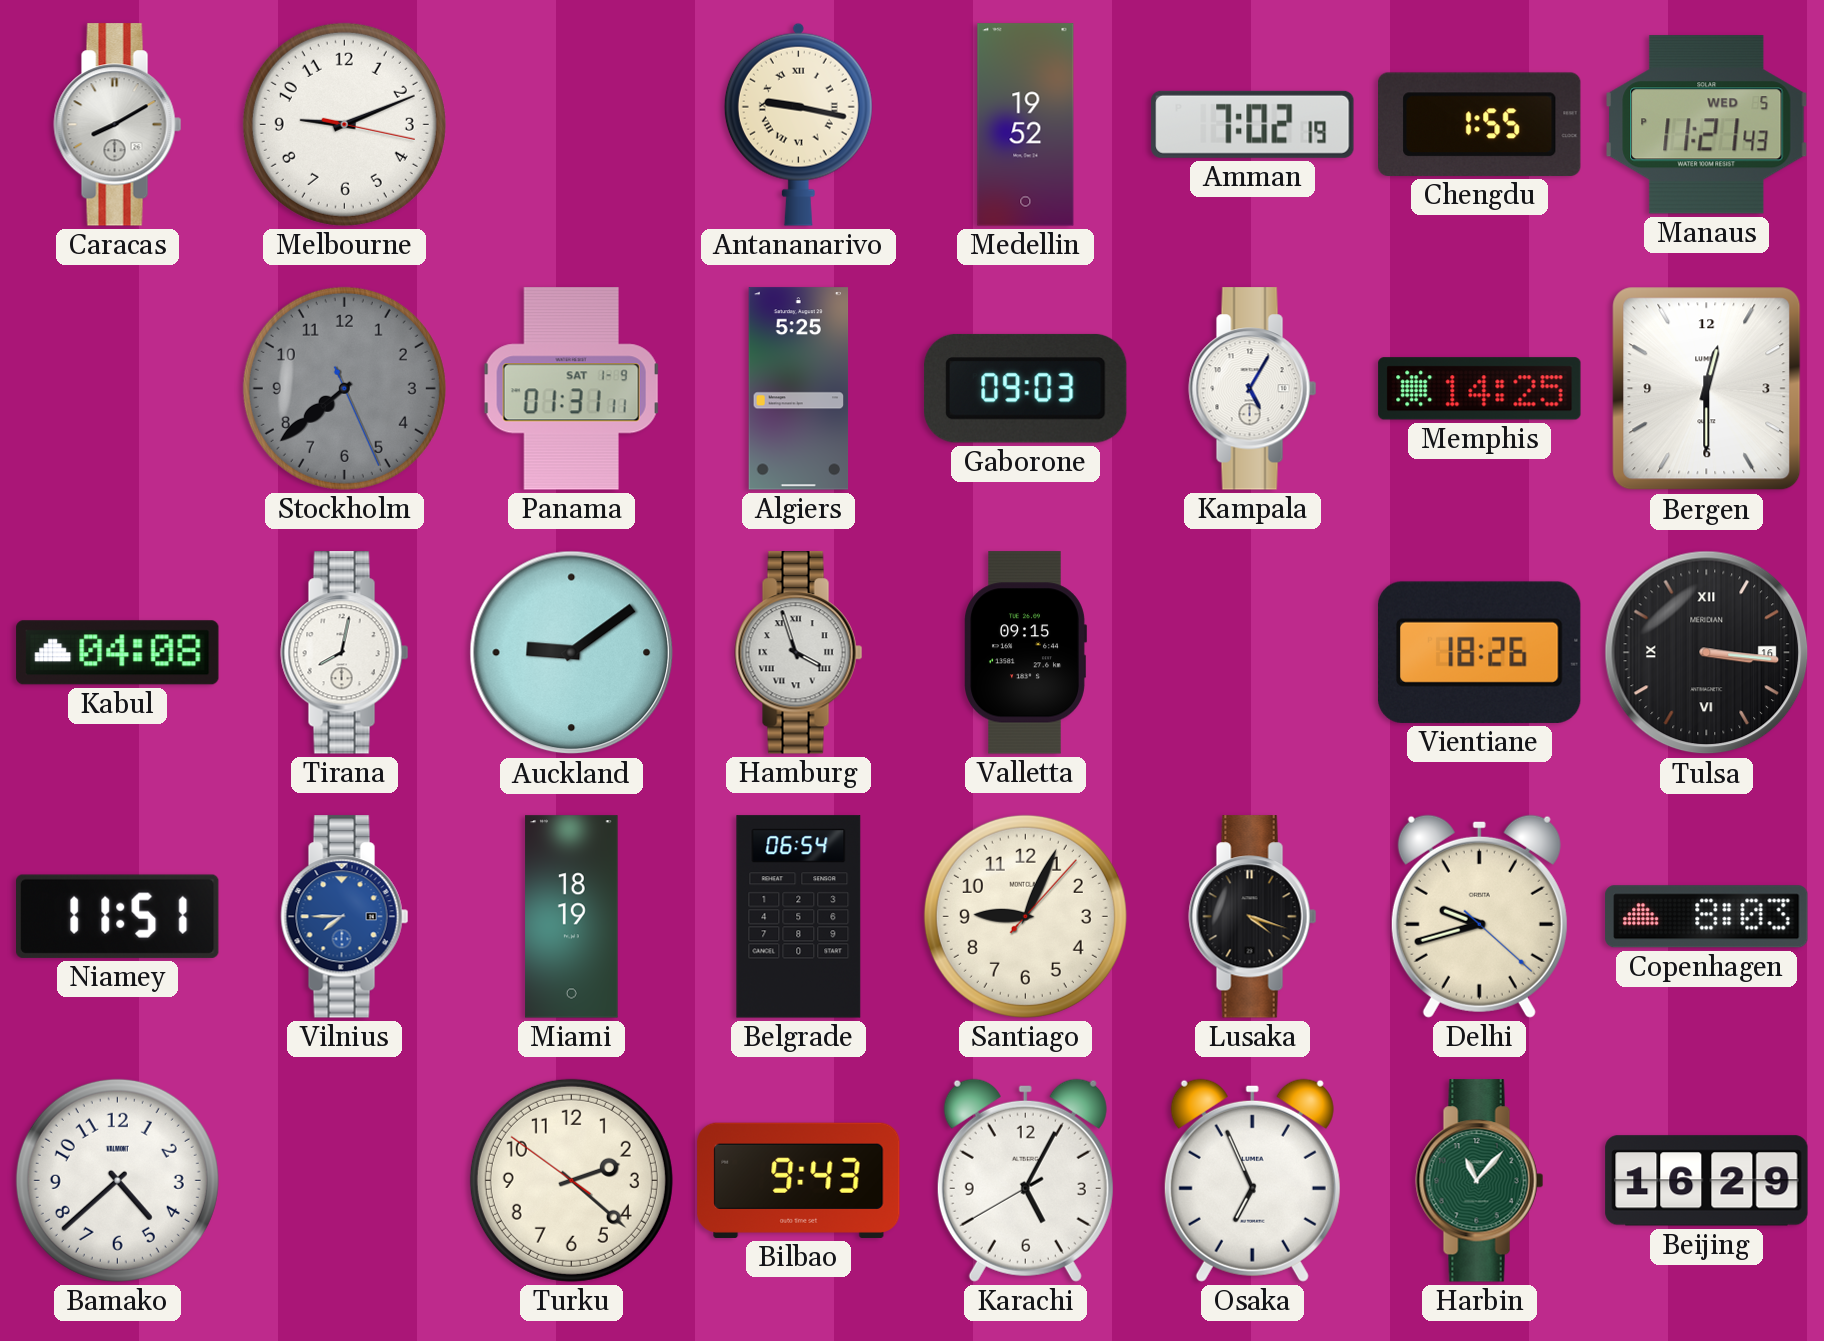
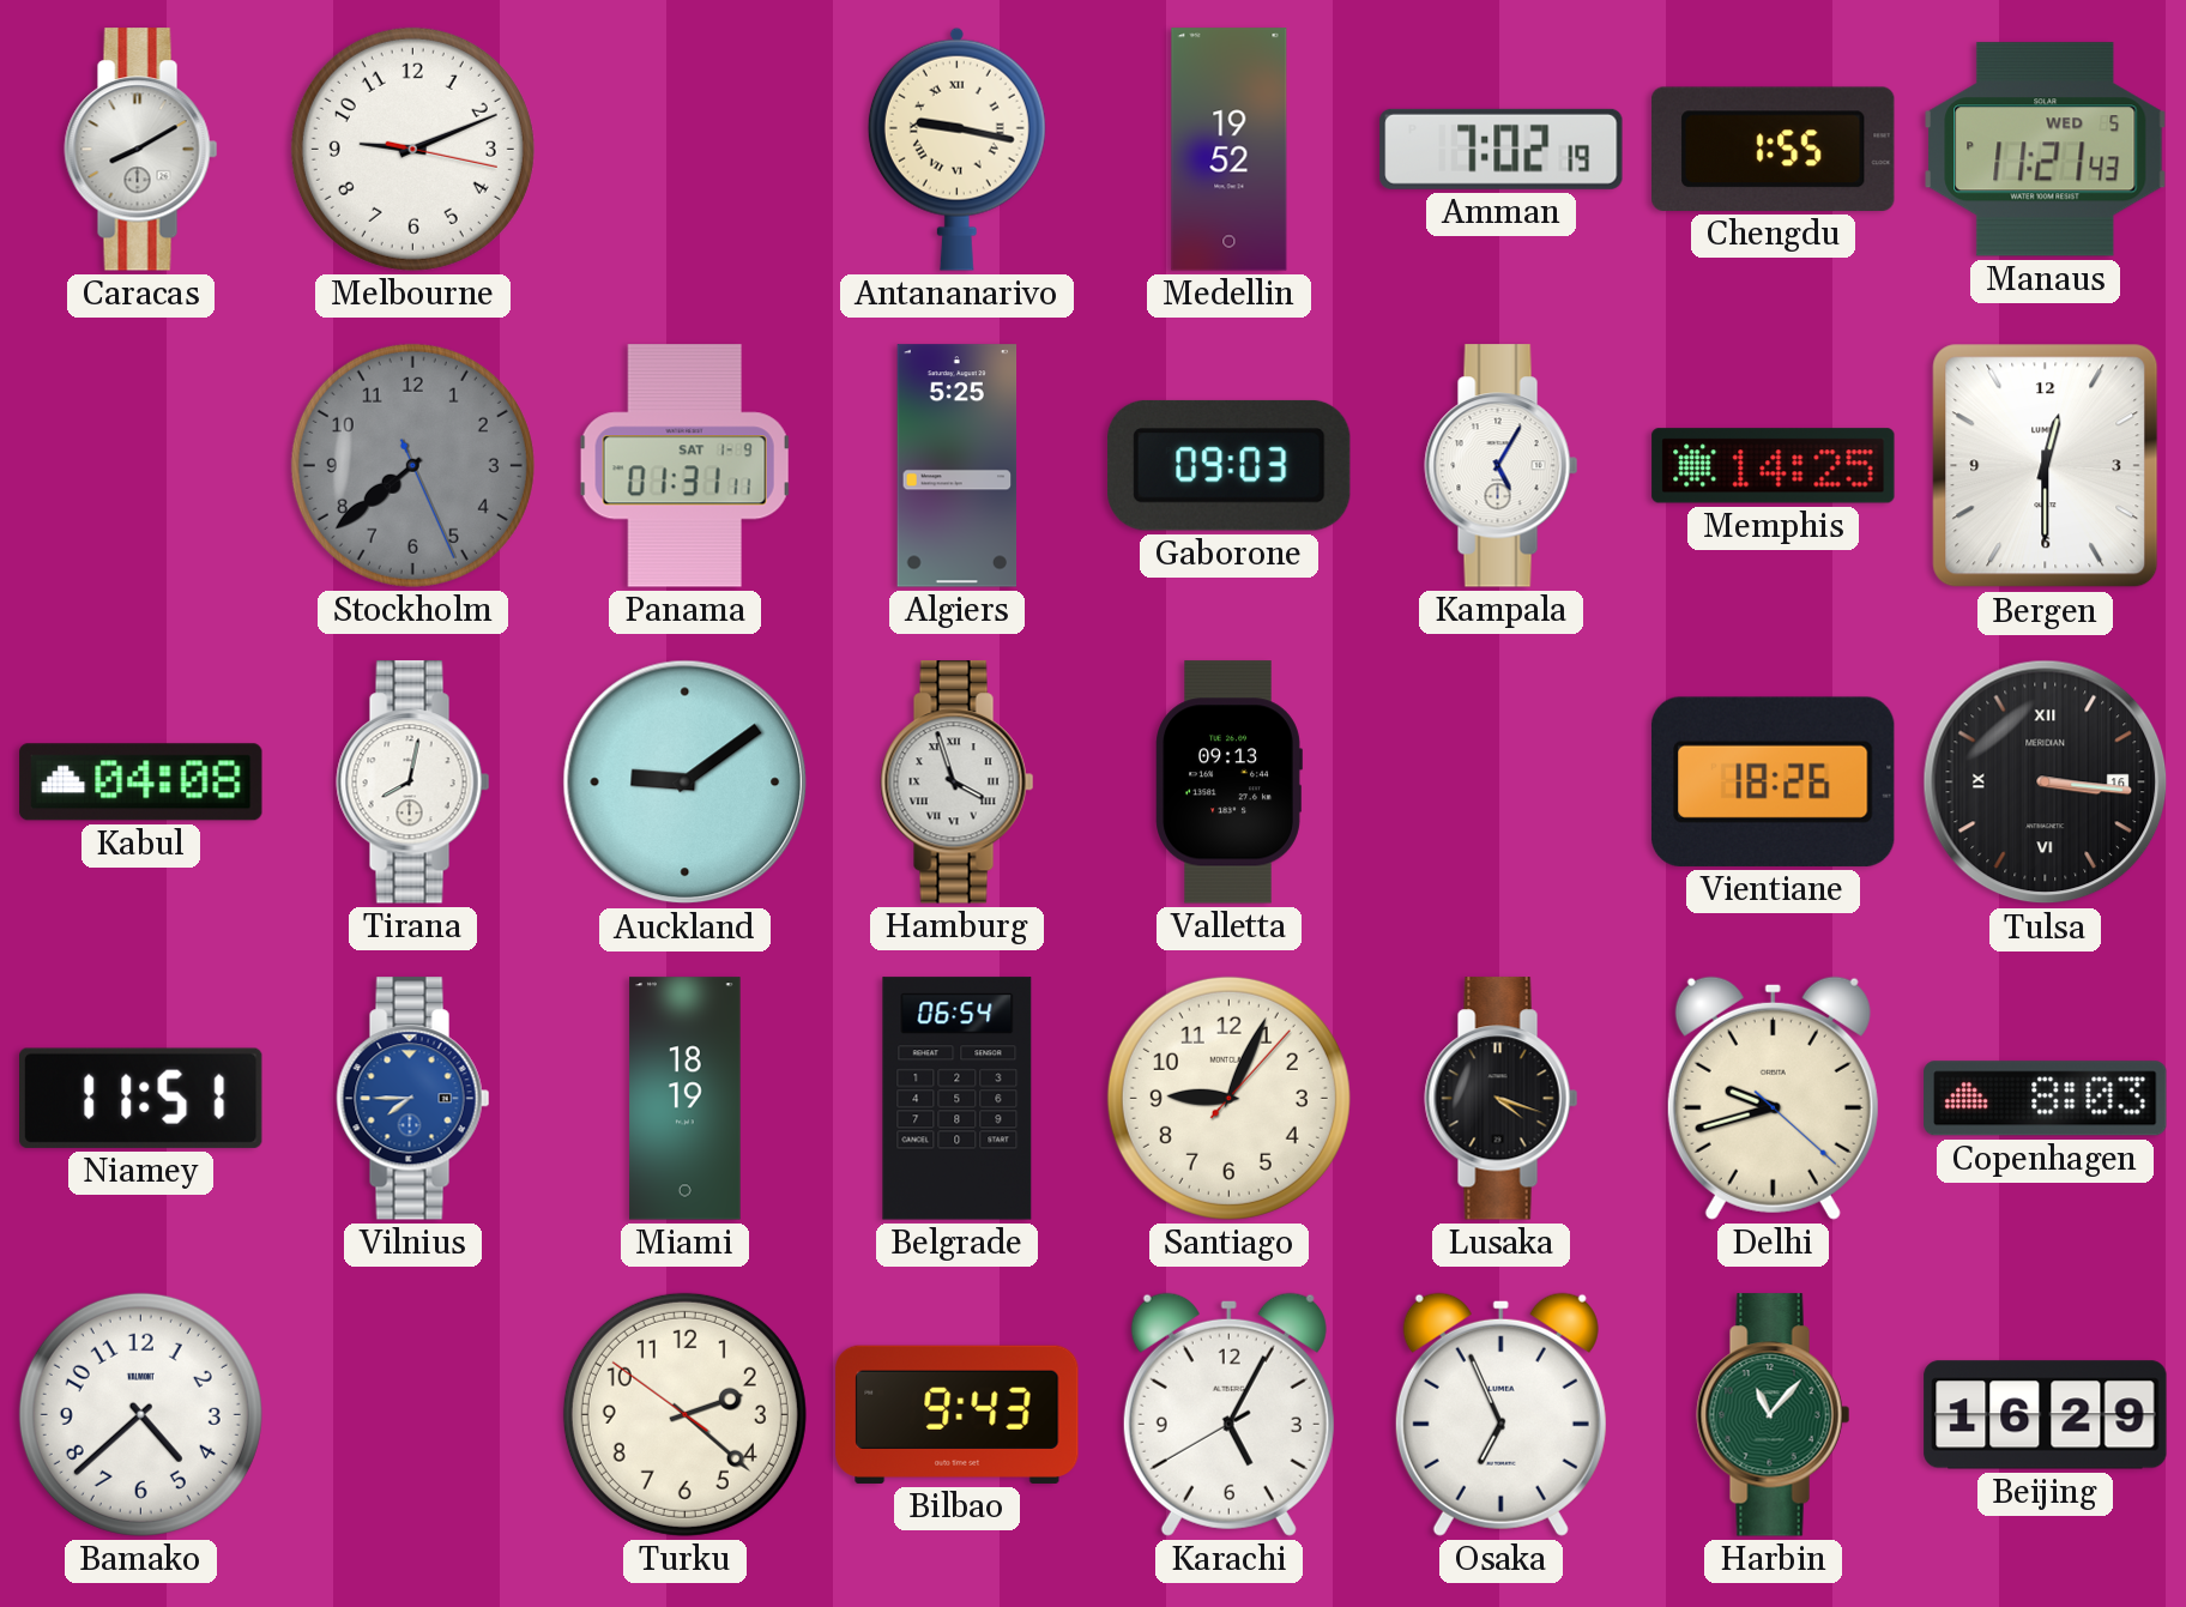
Valletta: 09:15 -> 09:13
